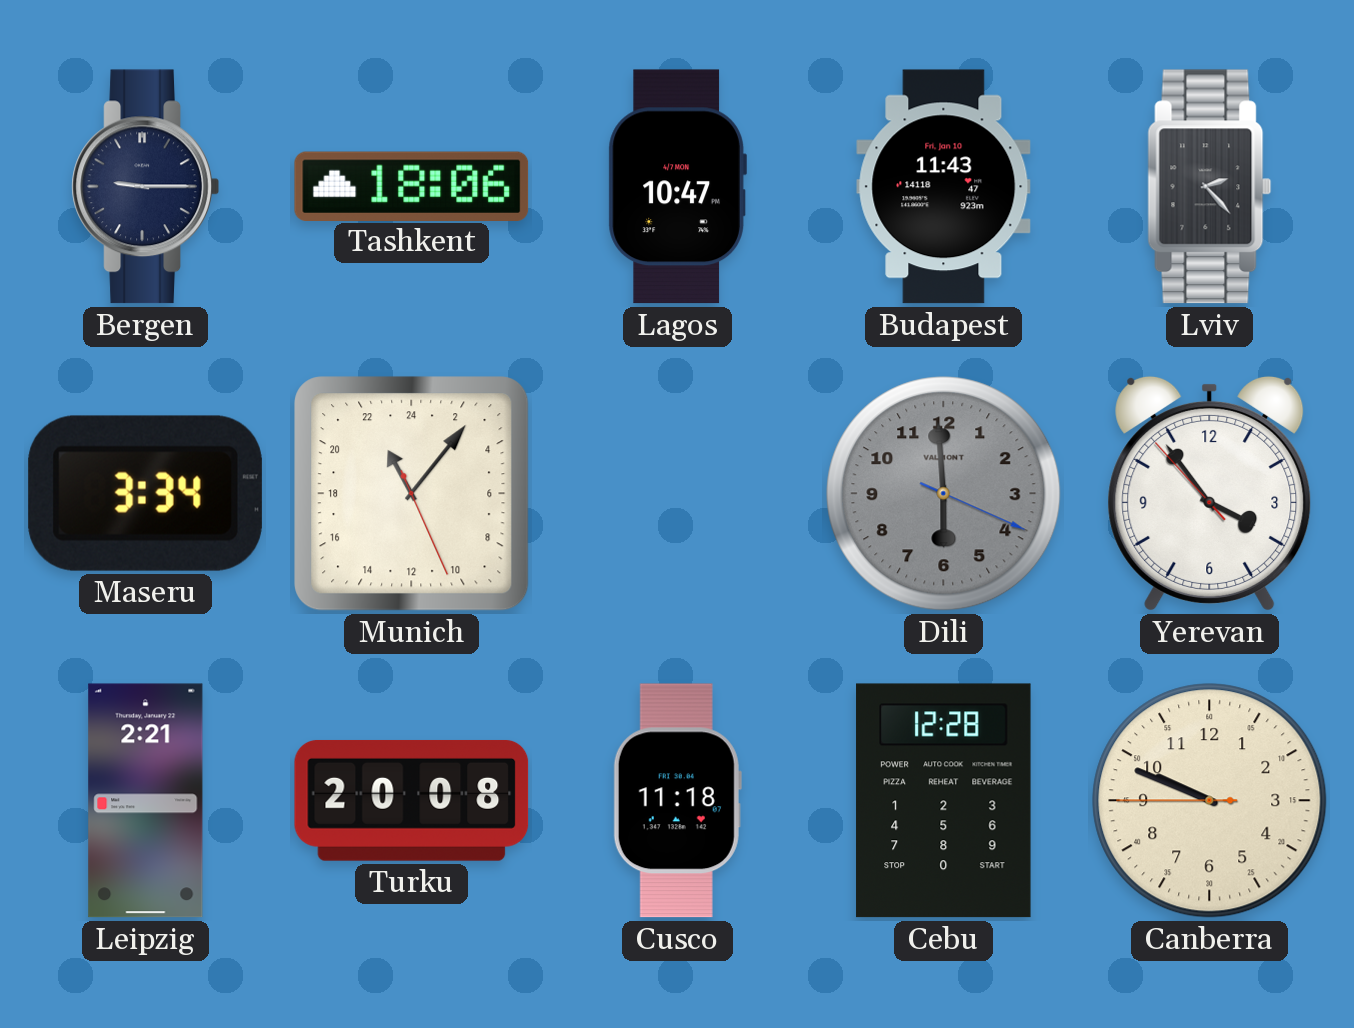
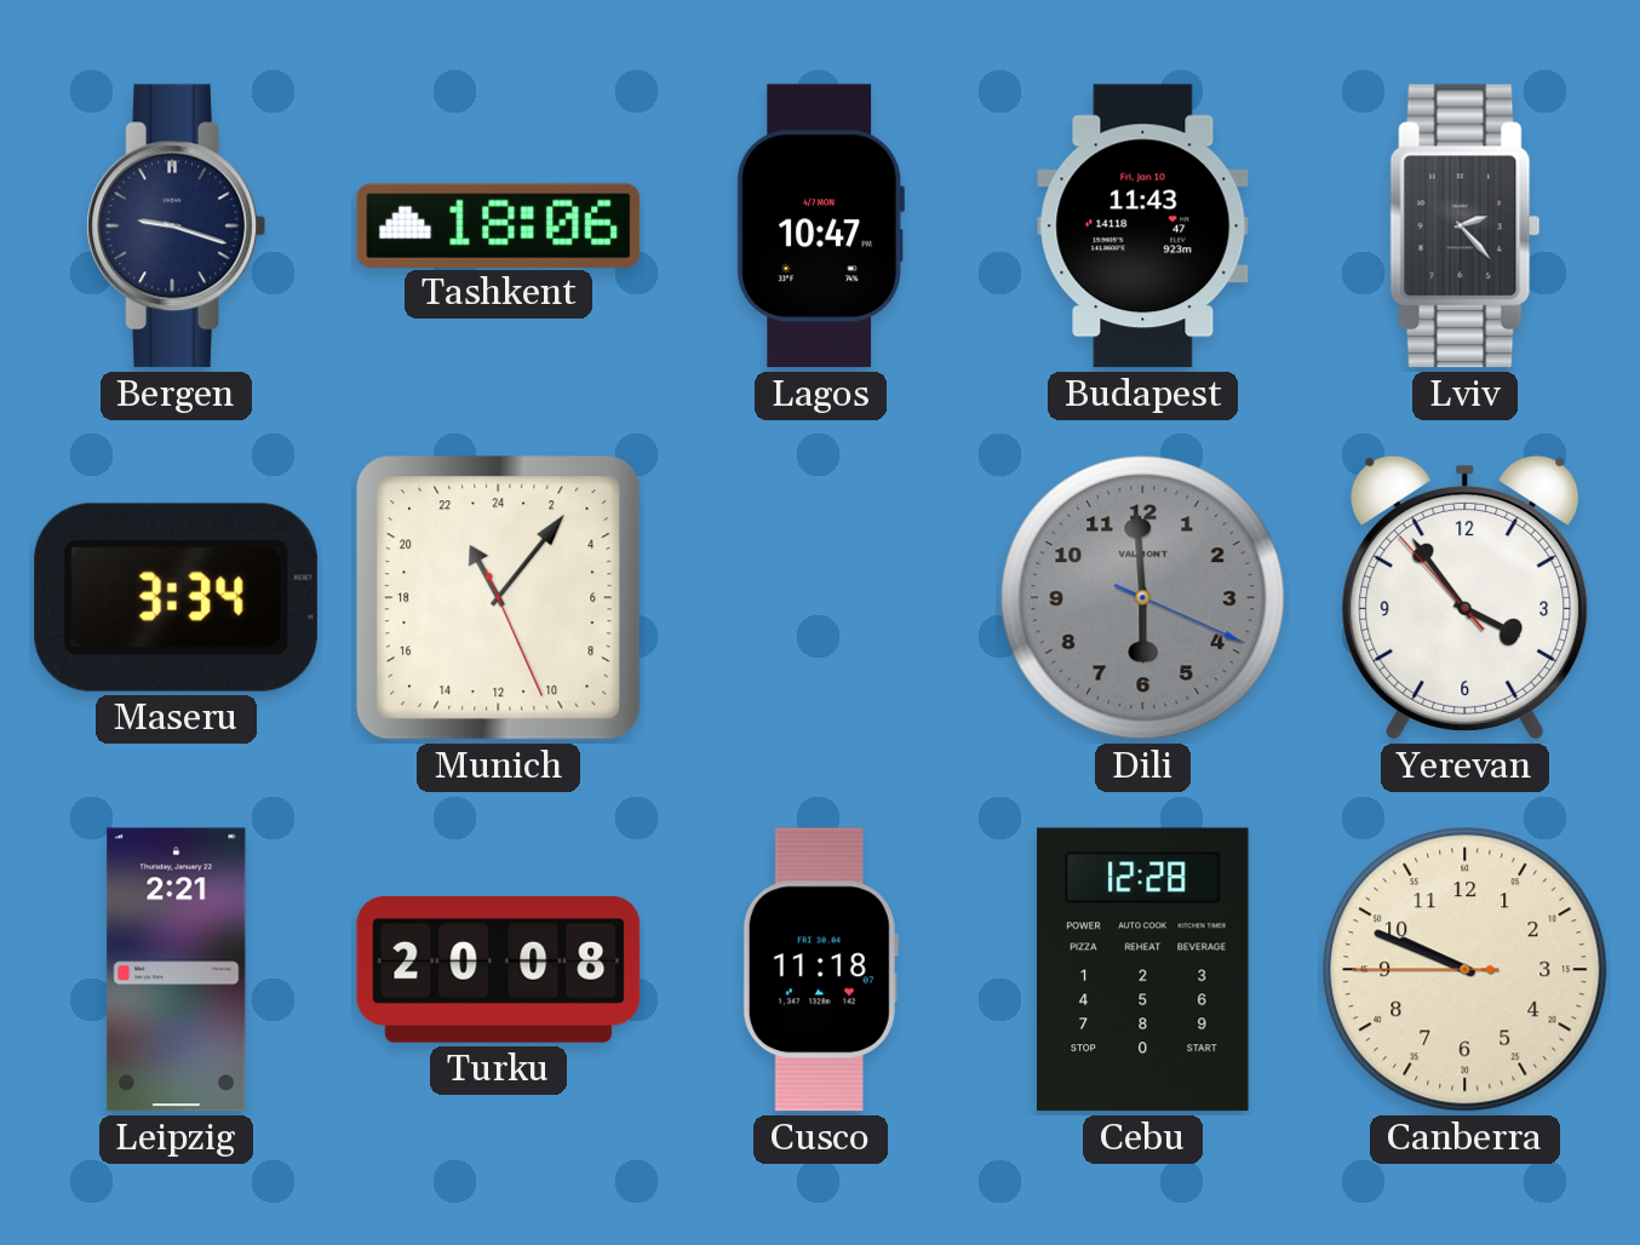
Bergen: 9:15 -> 9:18
